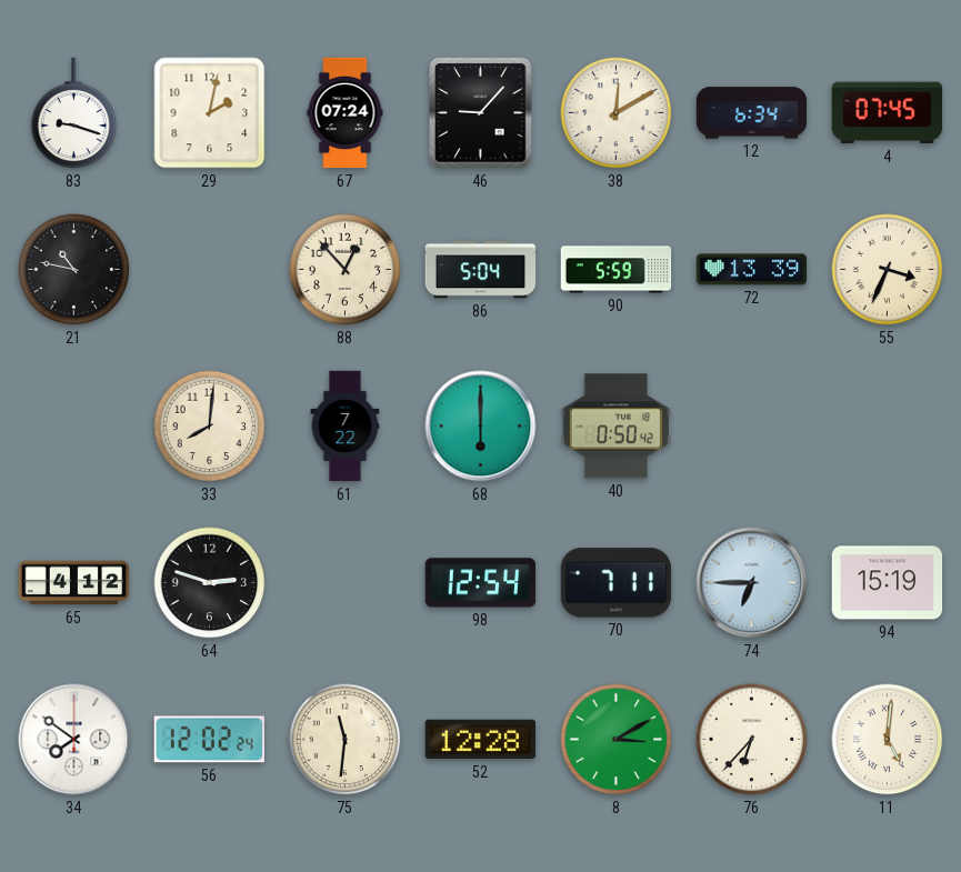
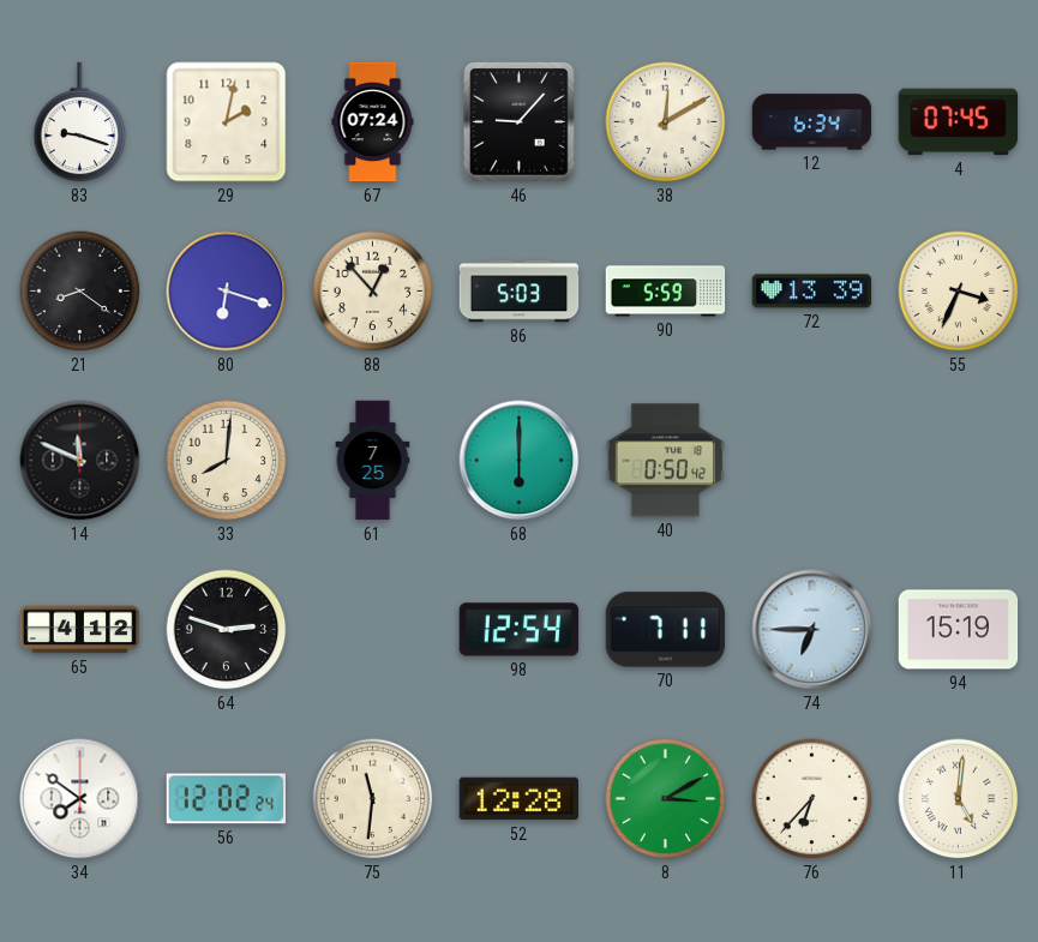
21: 10:47 -> 8:21
80: none -> 6:18
86: 5:04 -> 5:03
14: none -> 11:49
61: 7:22 -> 7:25
